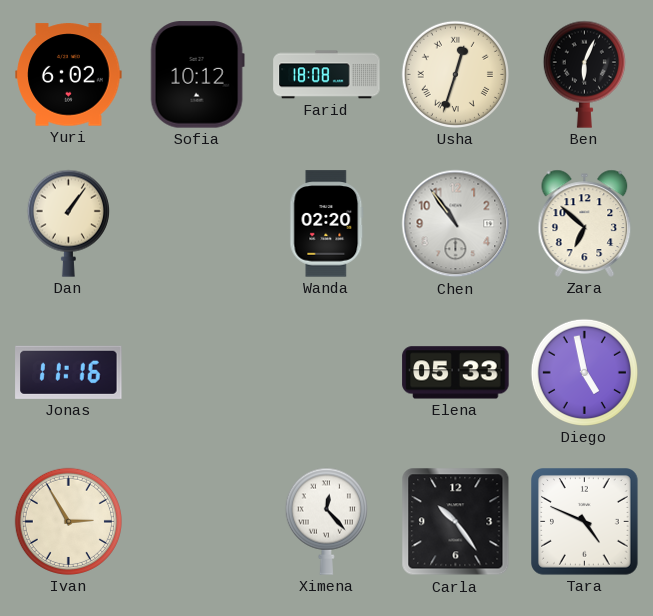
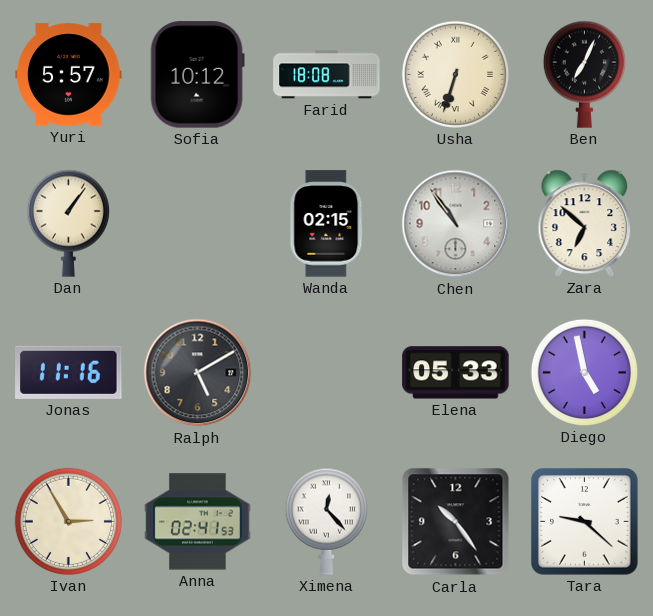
Yuri: 6:02 -> 5:57
Usha: 12:33 -> 6:33
Ben: 6:04 -> 7:04
Wanda: 02:20 -> 02:15
Ralph: none -> 5:10
Anna: none -> 02:41
Tara: 4:49 -> 9:22
